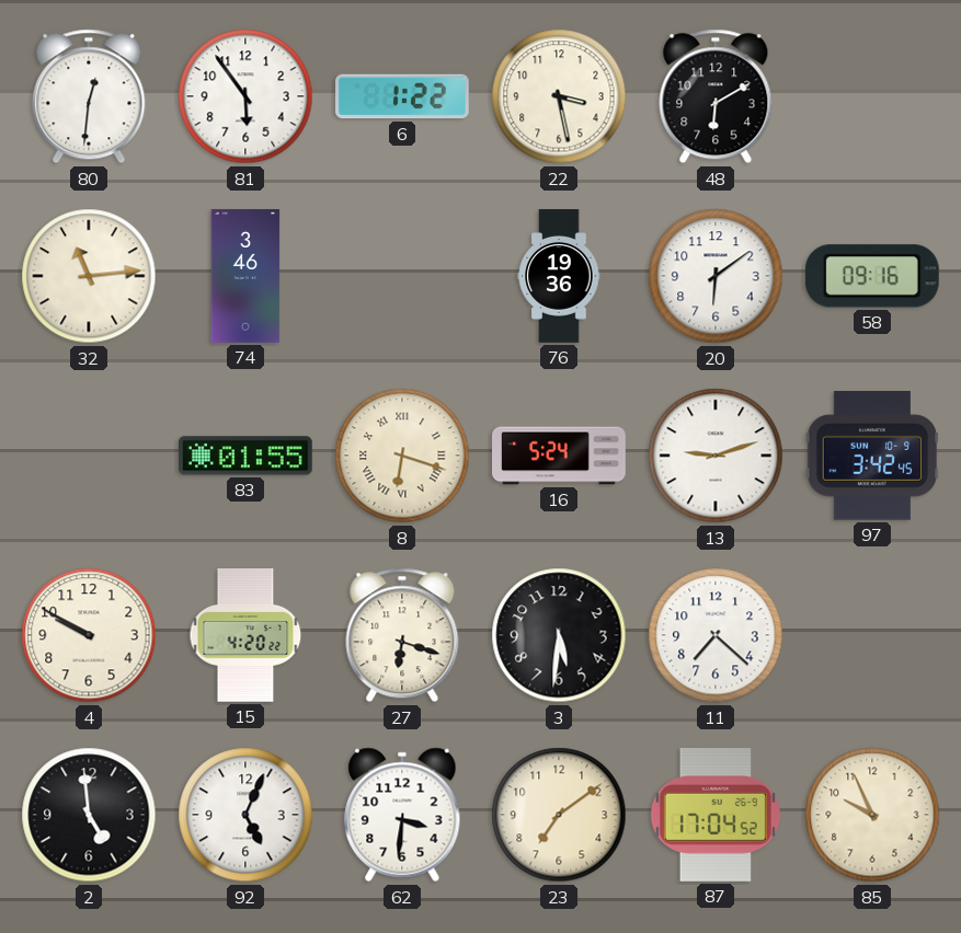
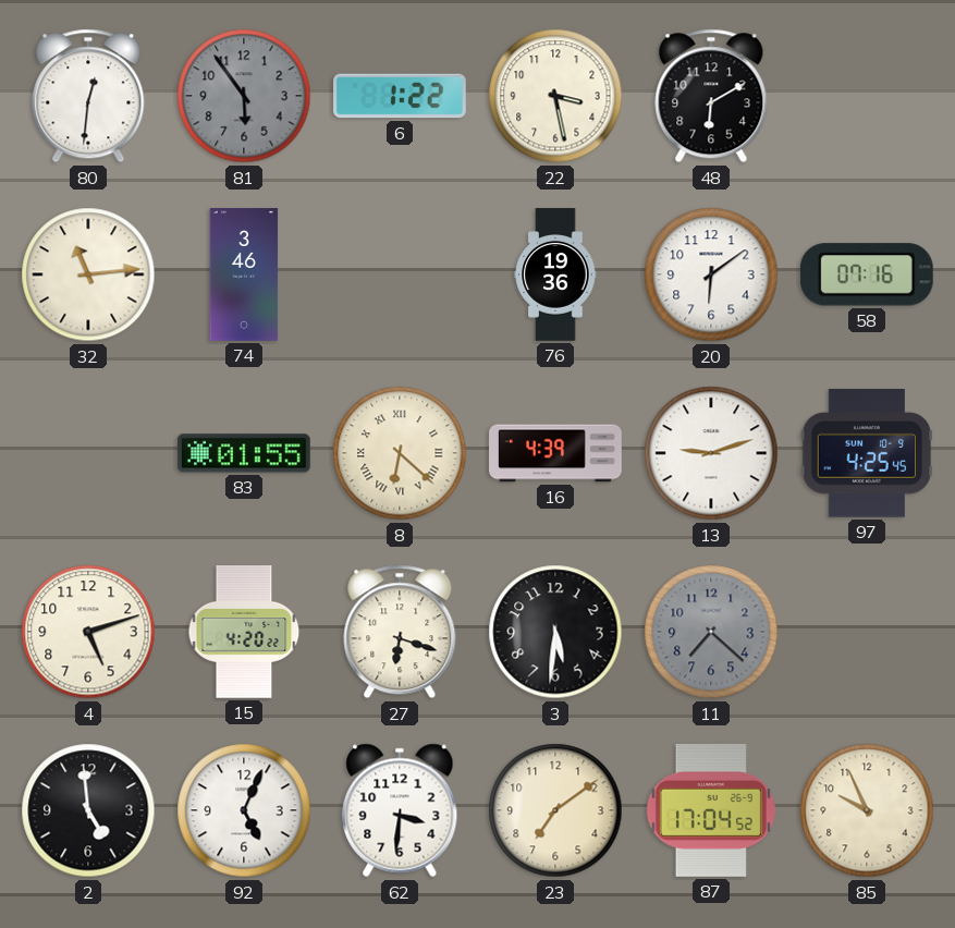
81 dial: white -> grey
58: 09:16 -> 07:16
8: 6:18 -> 6:22
16: 5:24 -> 4:39
97: 3:42 -> 4:25
4: 9:50 -> 5:12
11 dial: white -> grey
